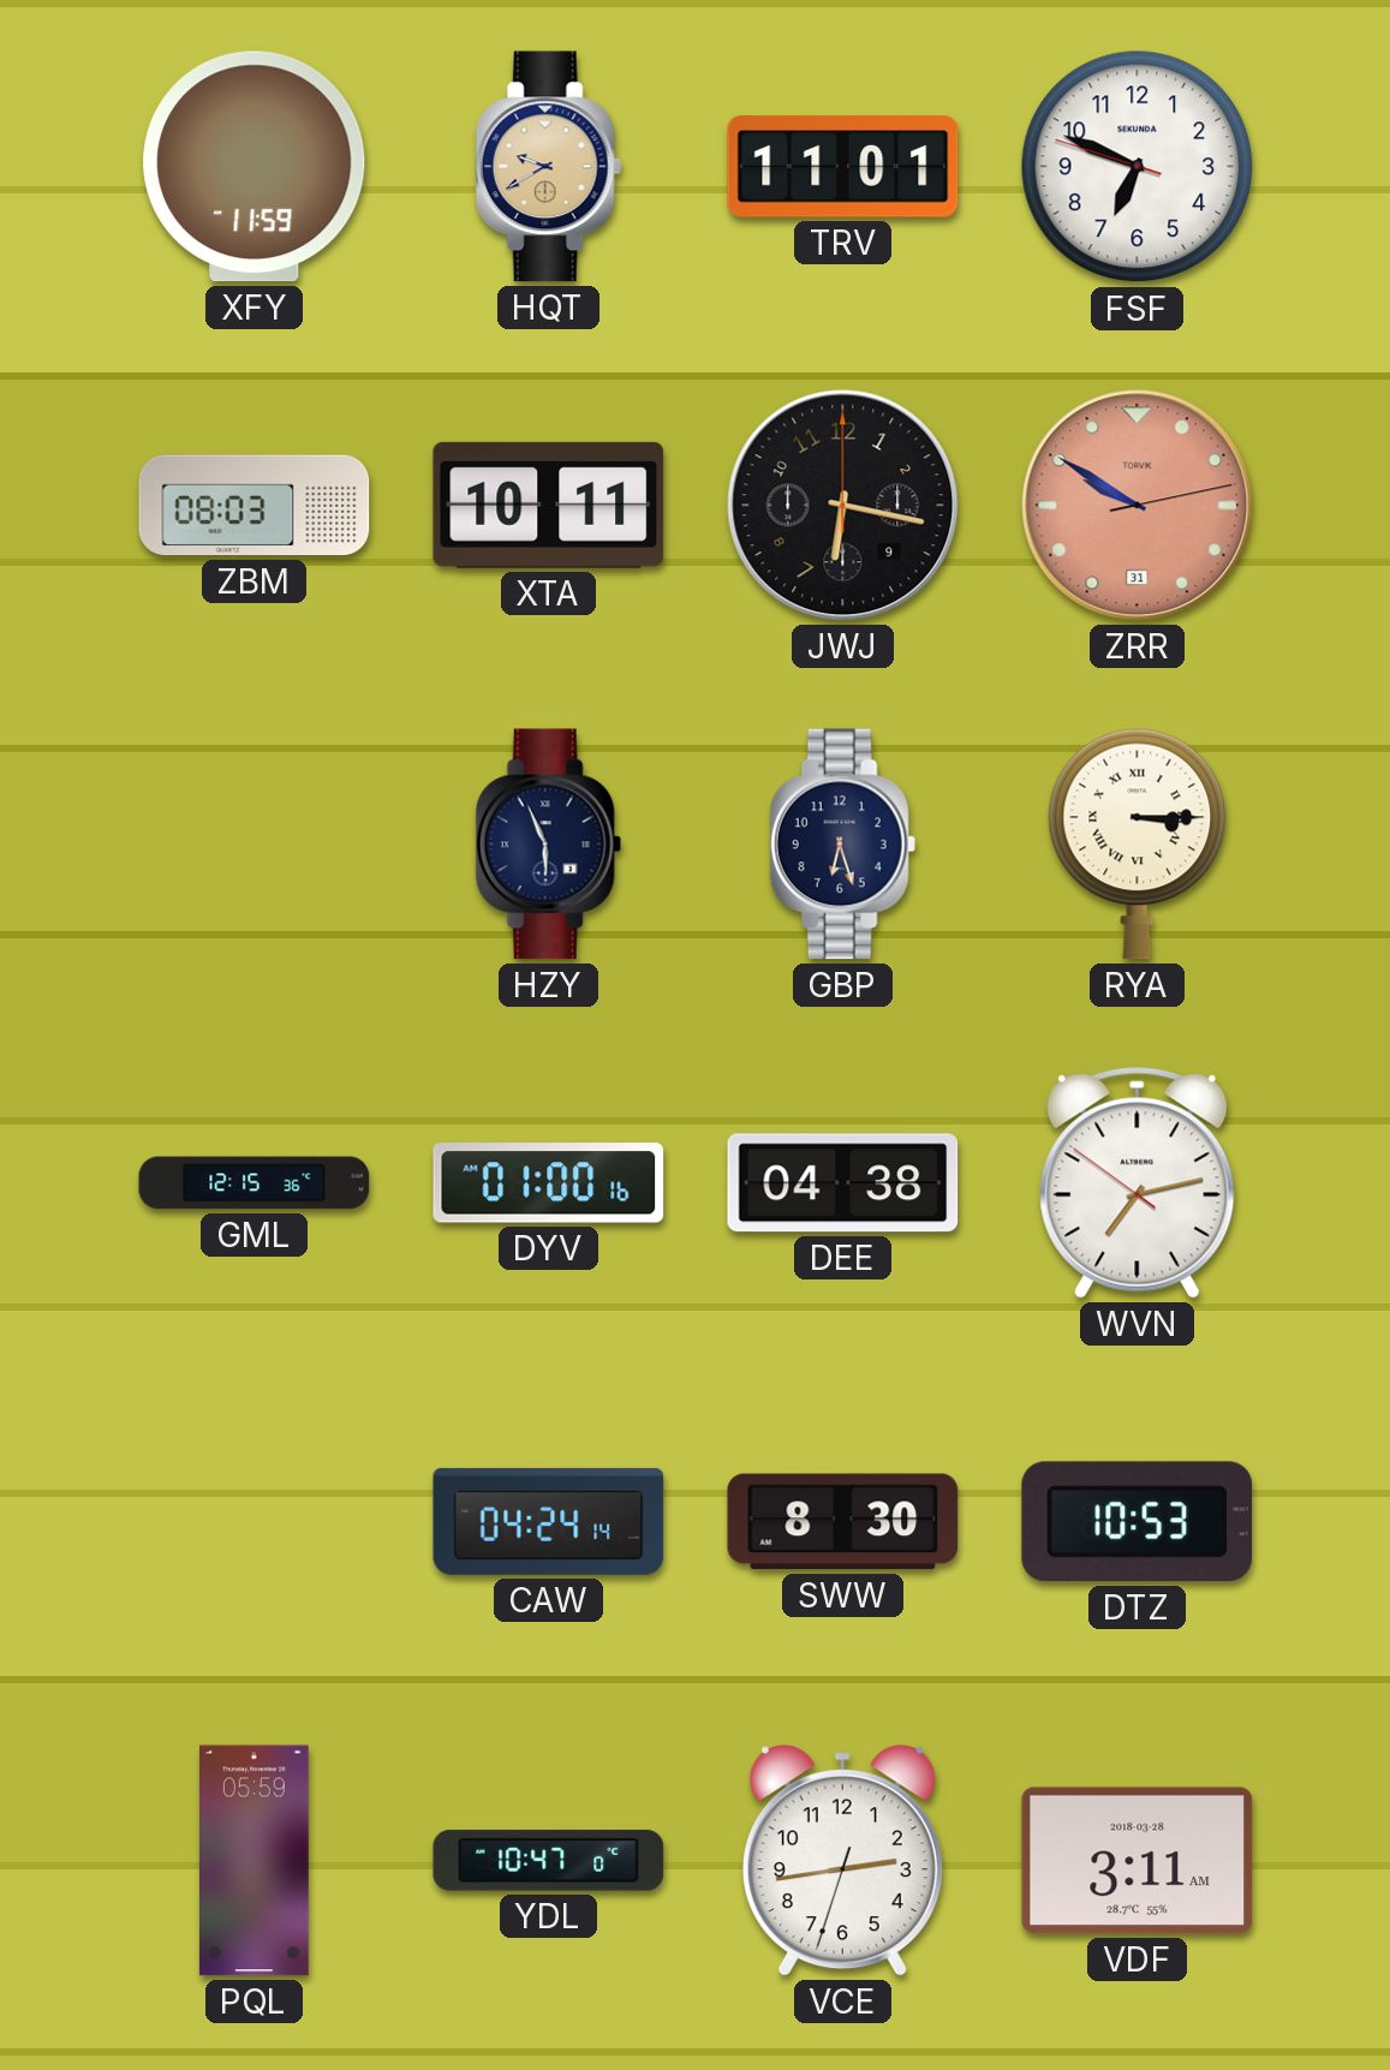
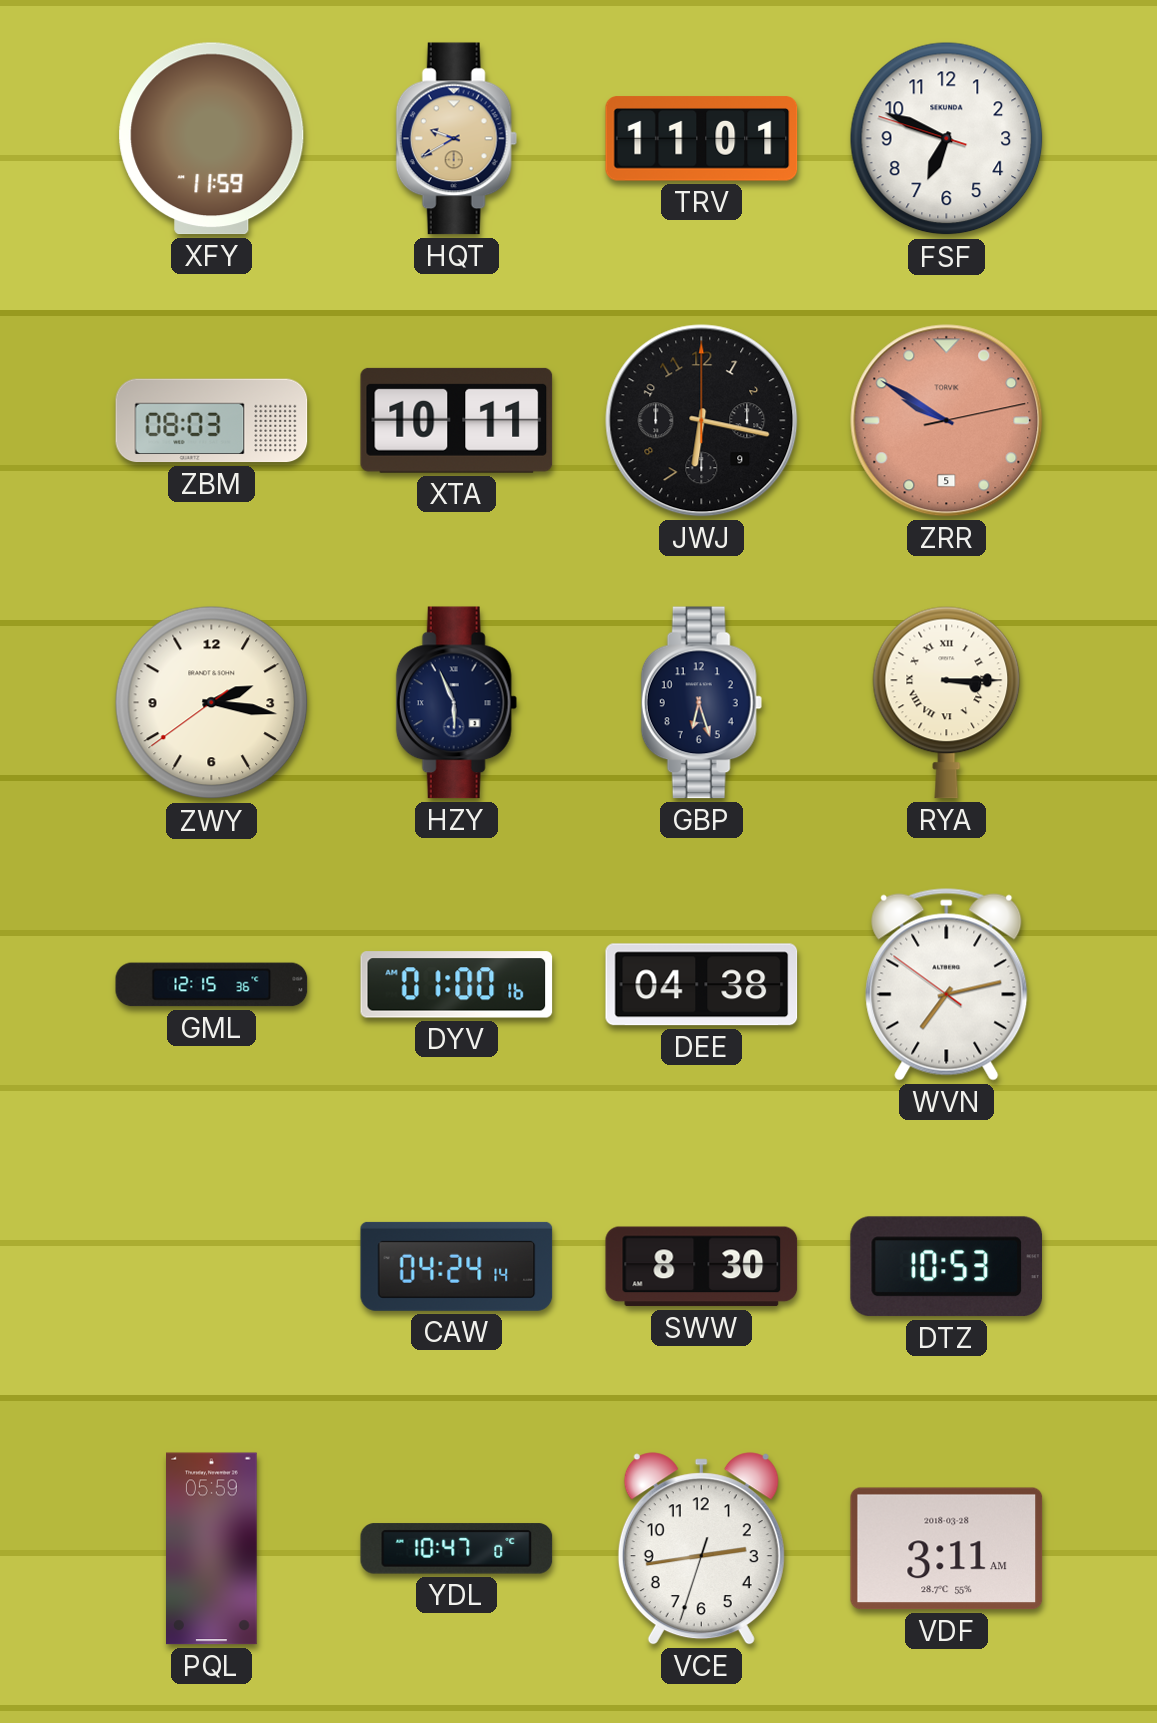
ZRR date: 31 -> 5
ZWY: none -> 2:16
